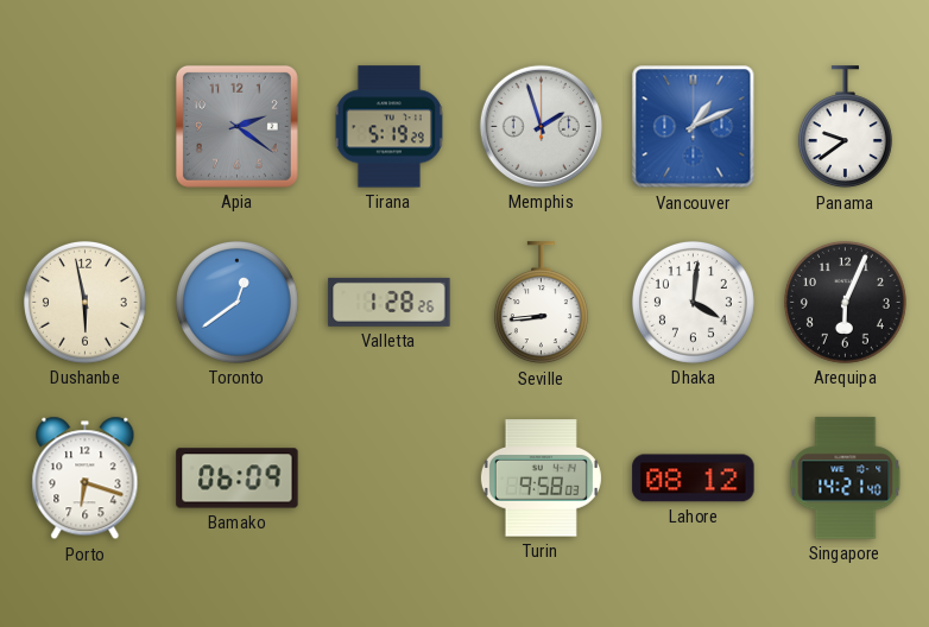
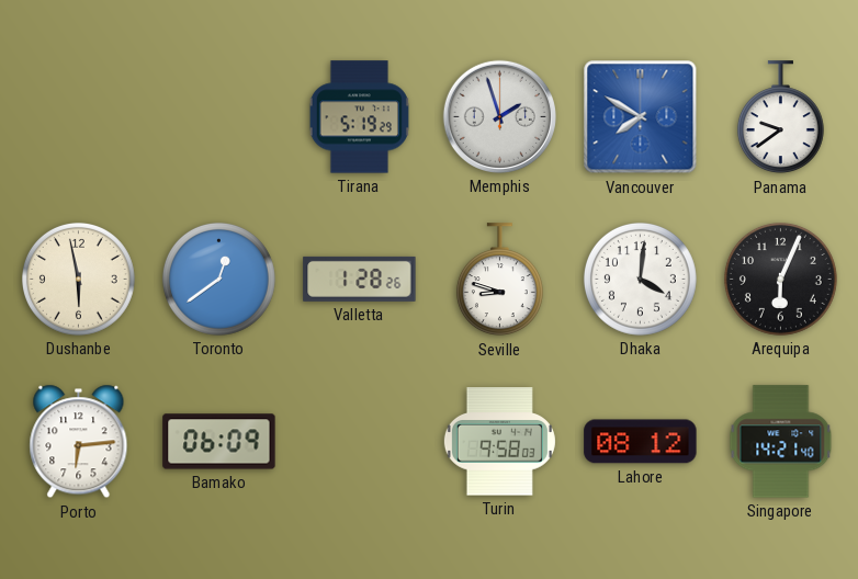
Apia: 2:21 -> none
Vancouver: 1:11 -> 7:50
Seville: 8:44 -> 8:48
Porto: 6:18 -> 6:14
